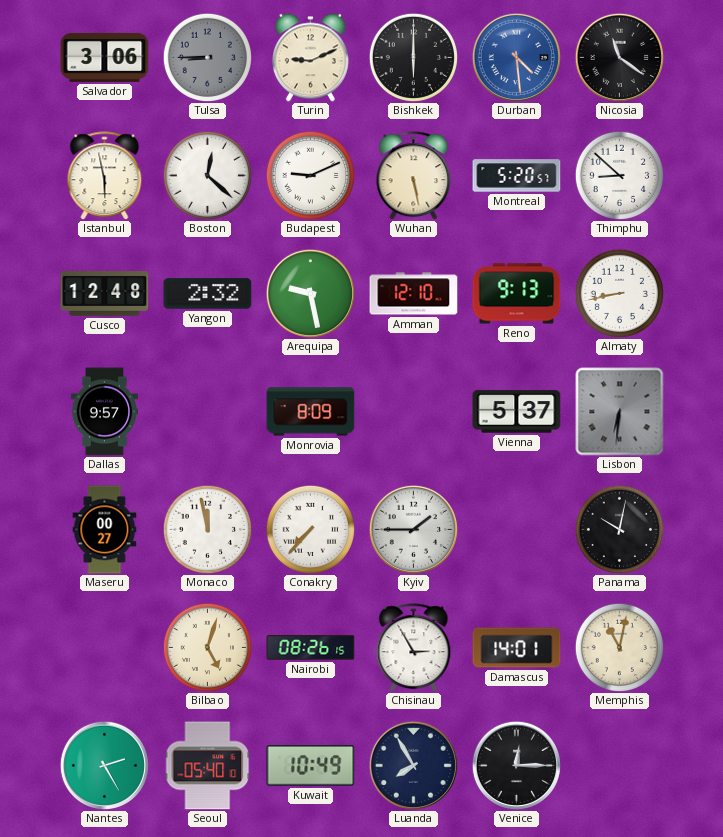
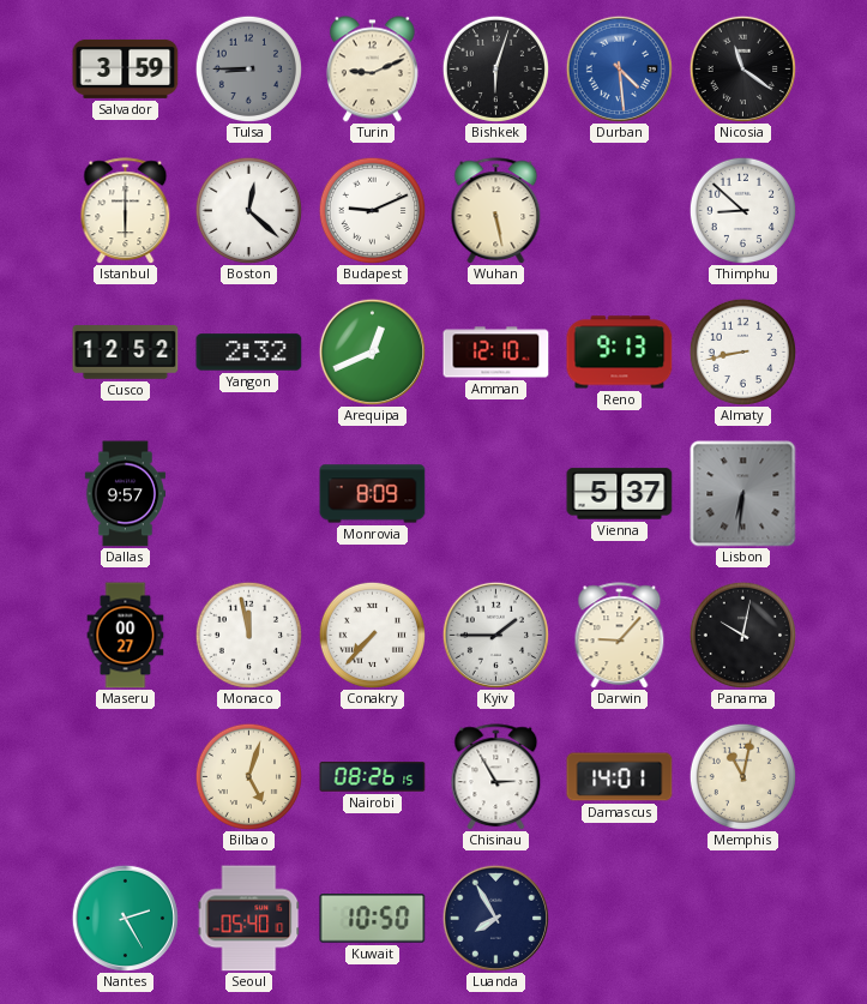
Salvador: 3:06 -> 3:59
Bishkek: 6:00 -> 6:03
Istanbul: 5:58 -> 6:00
Montreal: 5:20 -> none
Cusco: 12:48 -> 12:52
Arequipa: 9:28 -> 12:41
Darwin: none -> 9:07
Kuwait: 10:49 -> 10:50
Venice: 12:15 -> none
